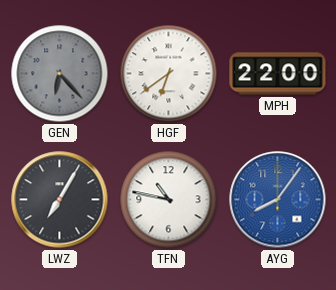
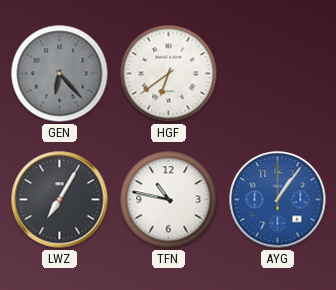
MPH: 22:00 -> none
AYG: 8:06 -> 1:06
